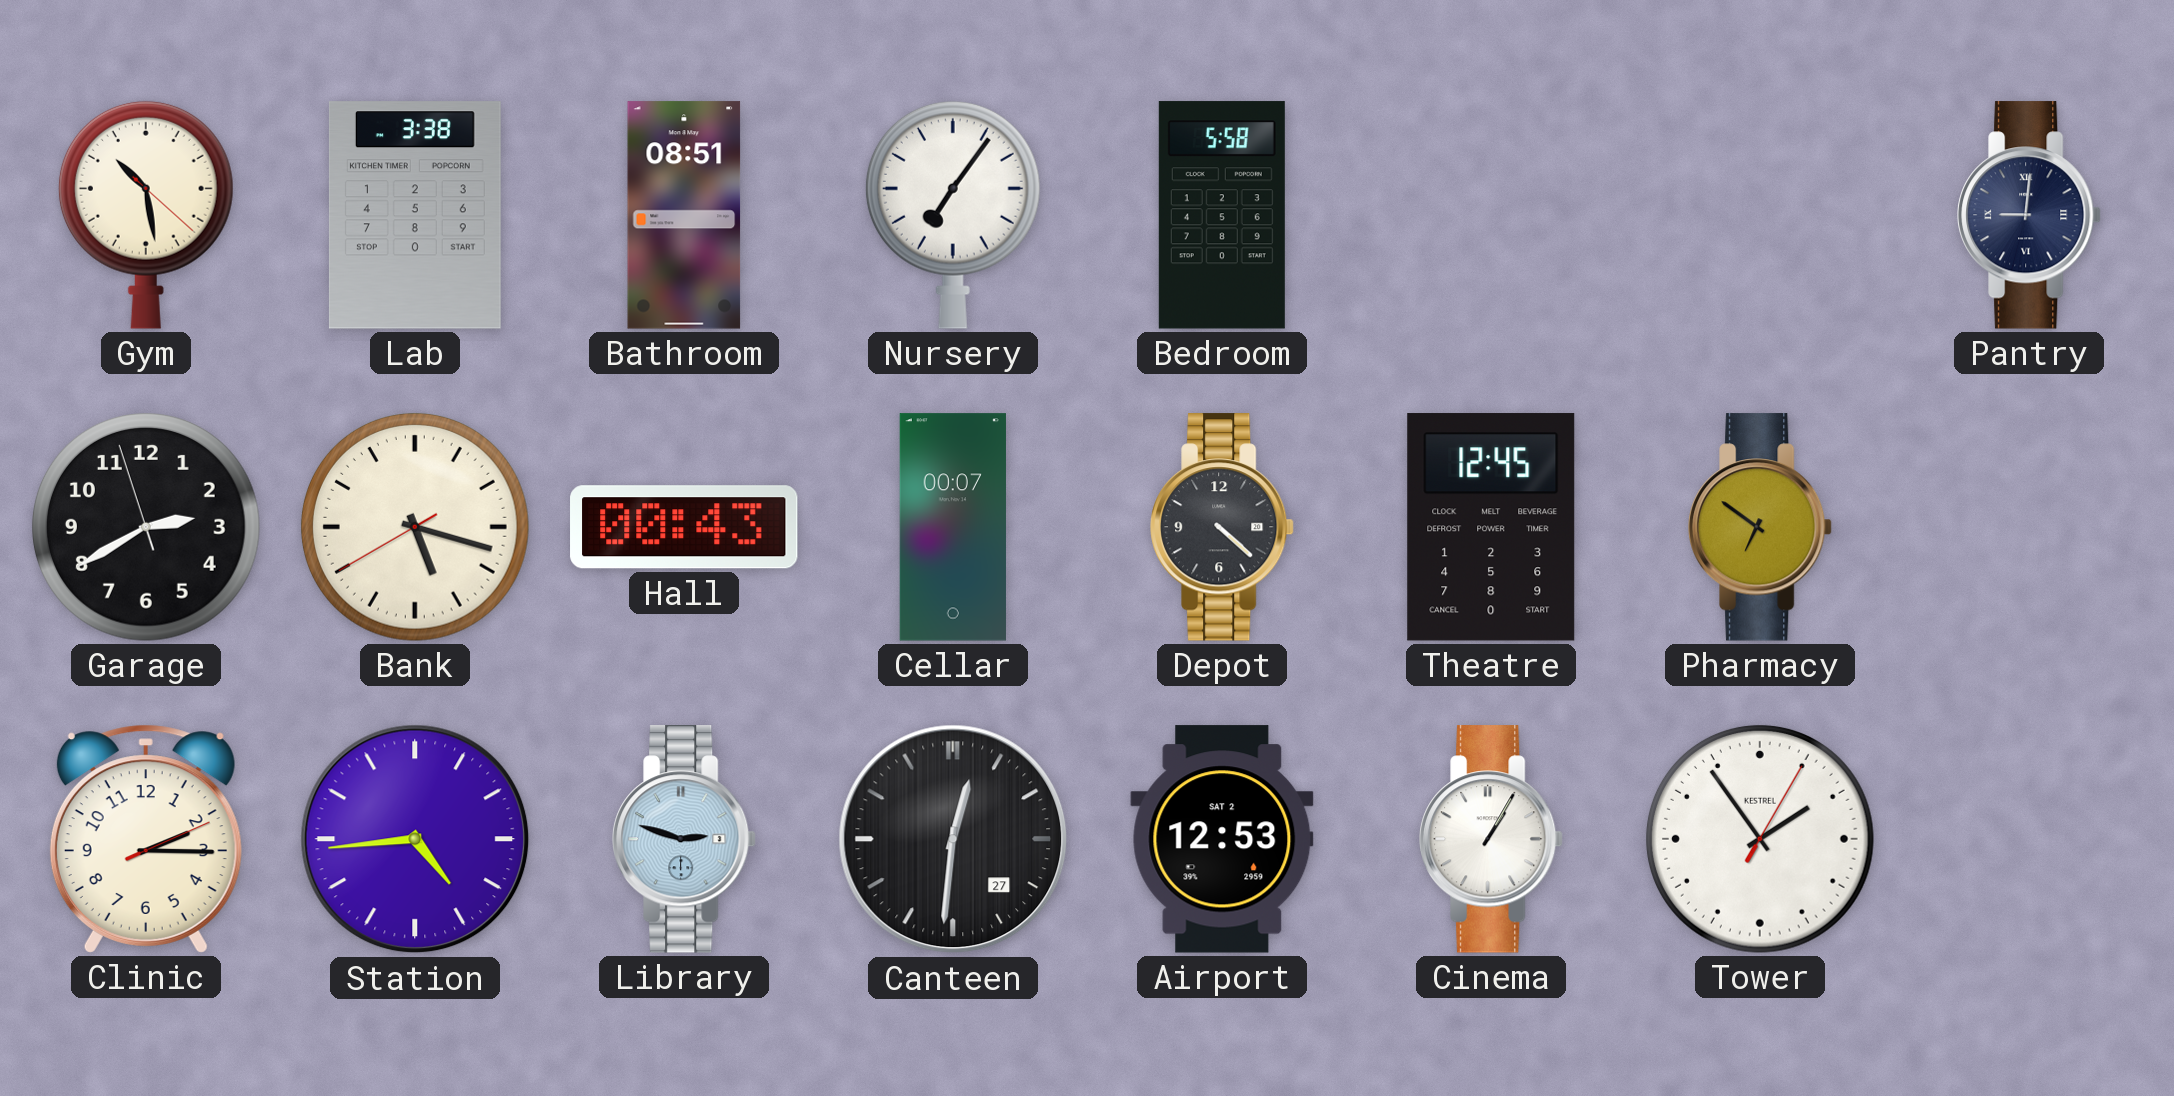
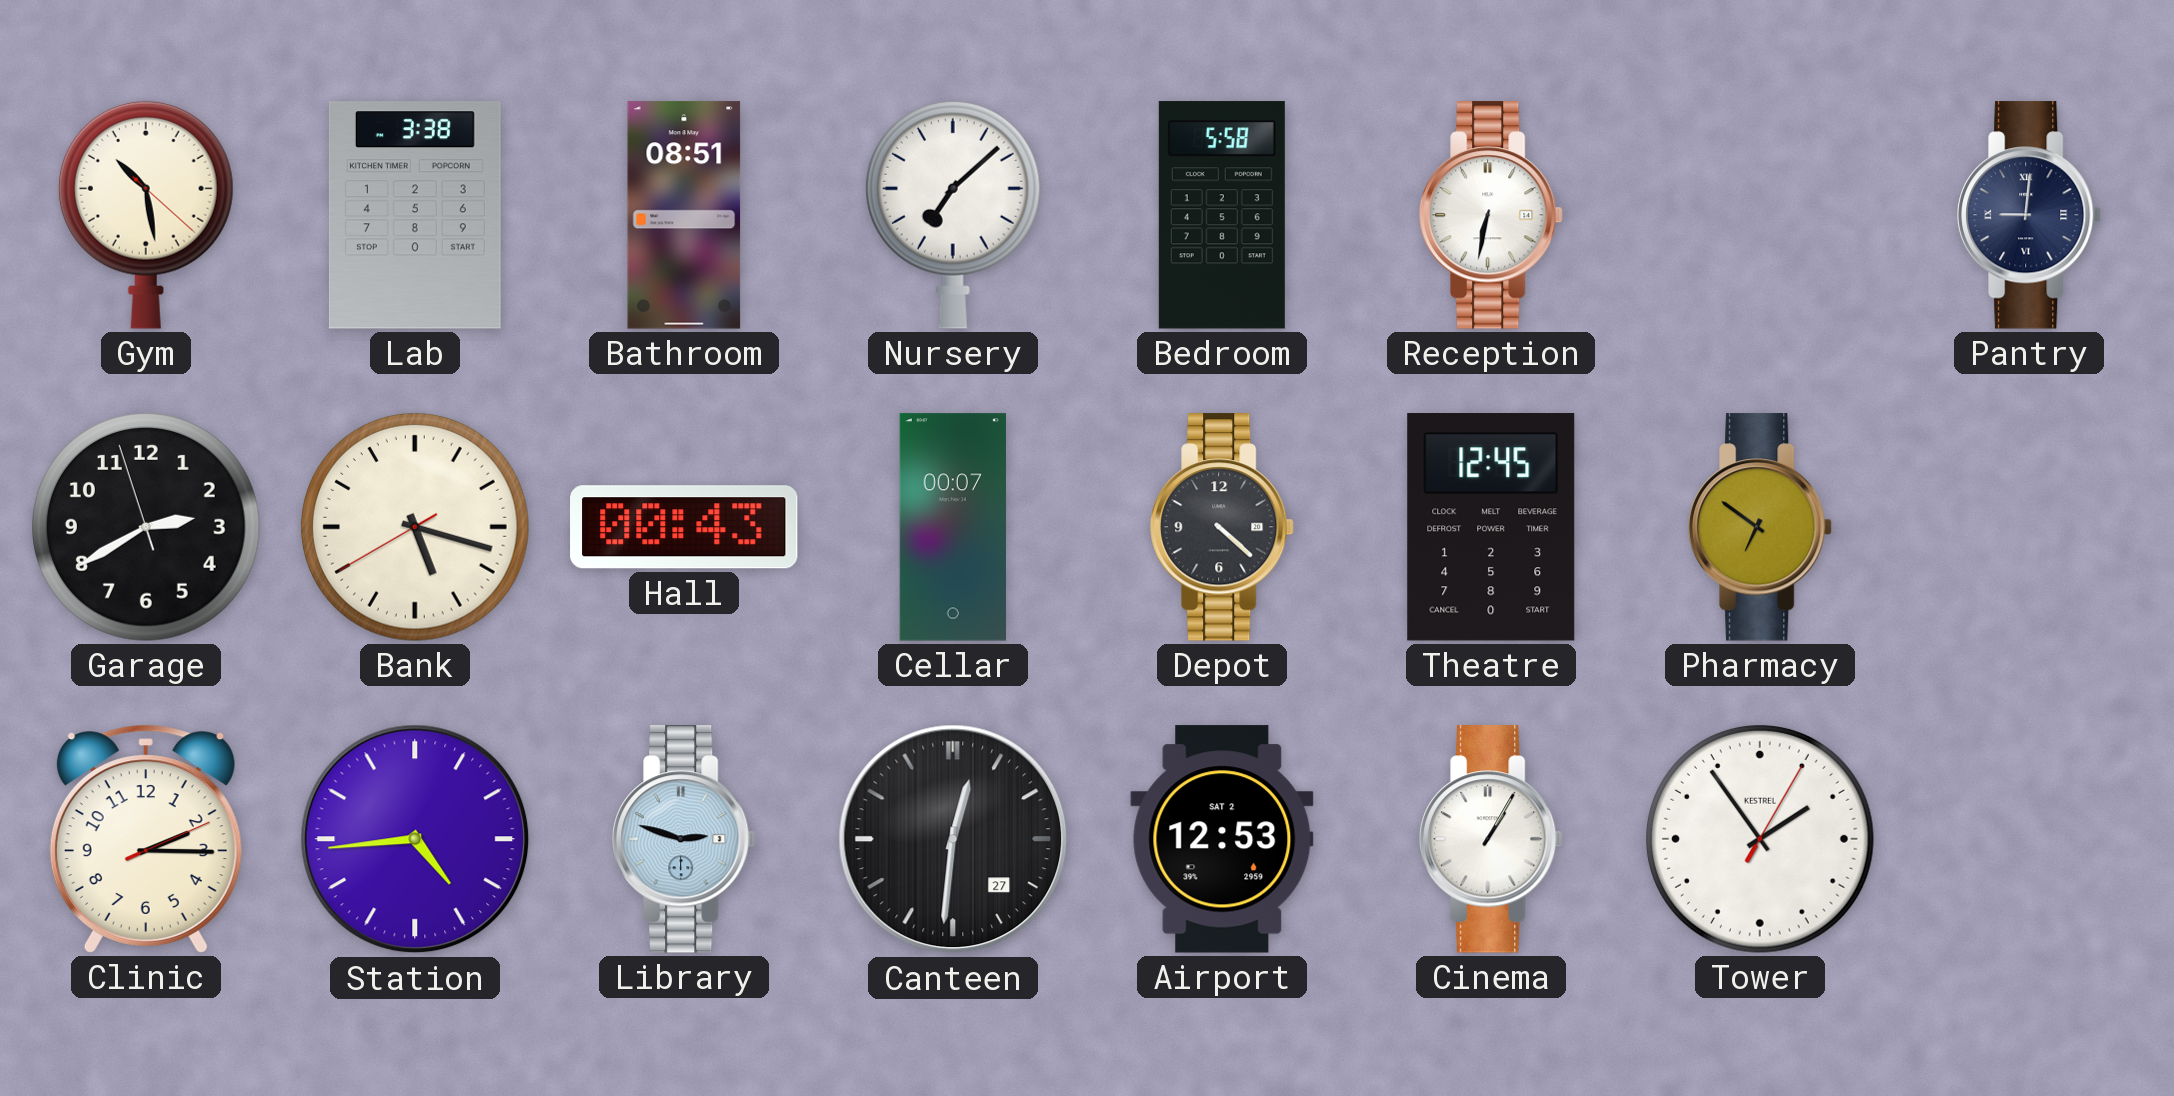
Nursery: 7:06 -> 7:08
Reception: none -> 6:32
